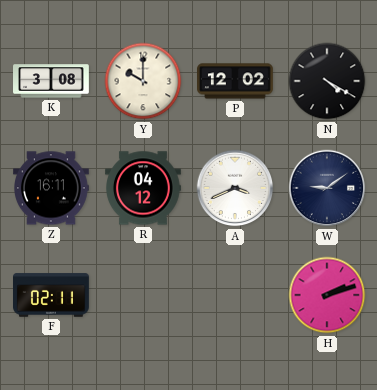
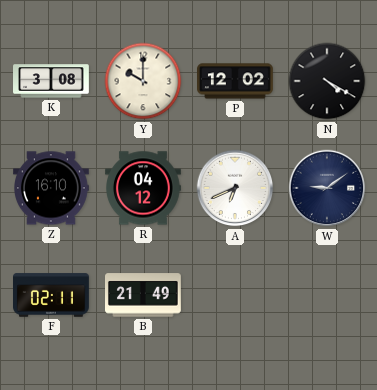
Z: 16:11 -> 16:10
A: 3:41 -> 6:41
B: none -> 21:49
H: 2:12 -> none
